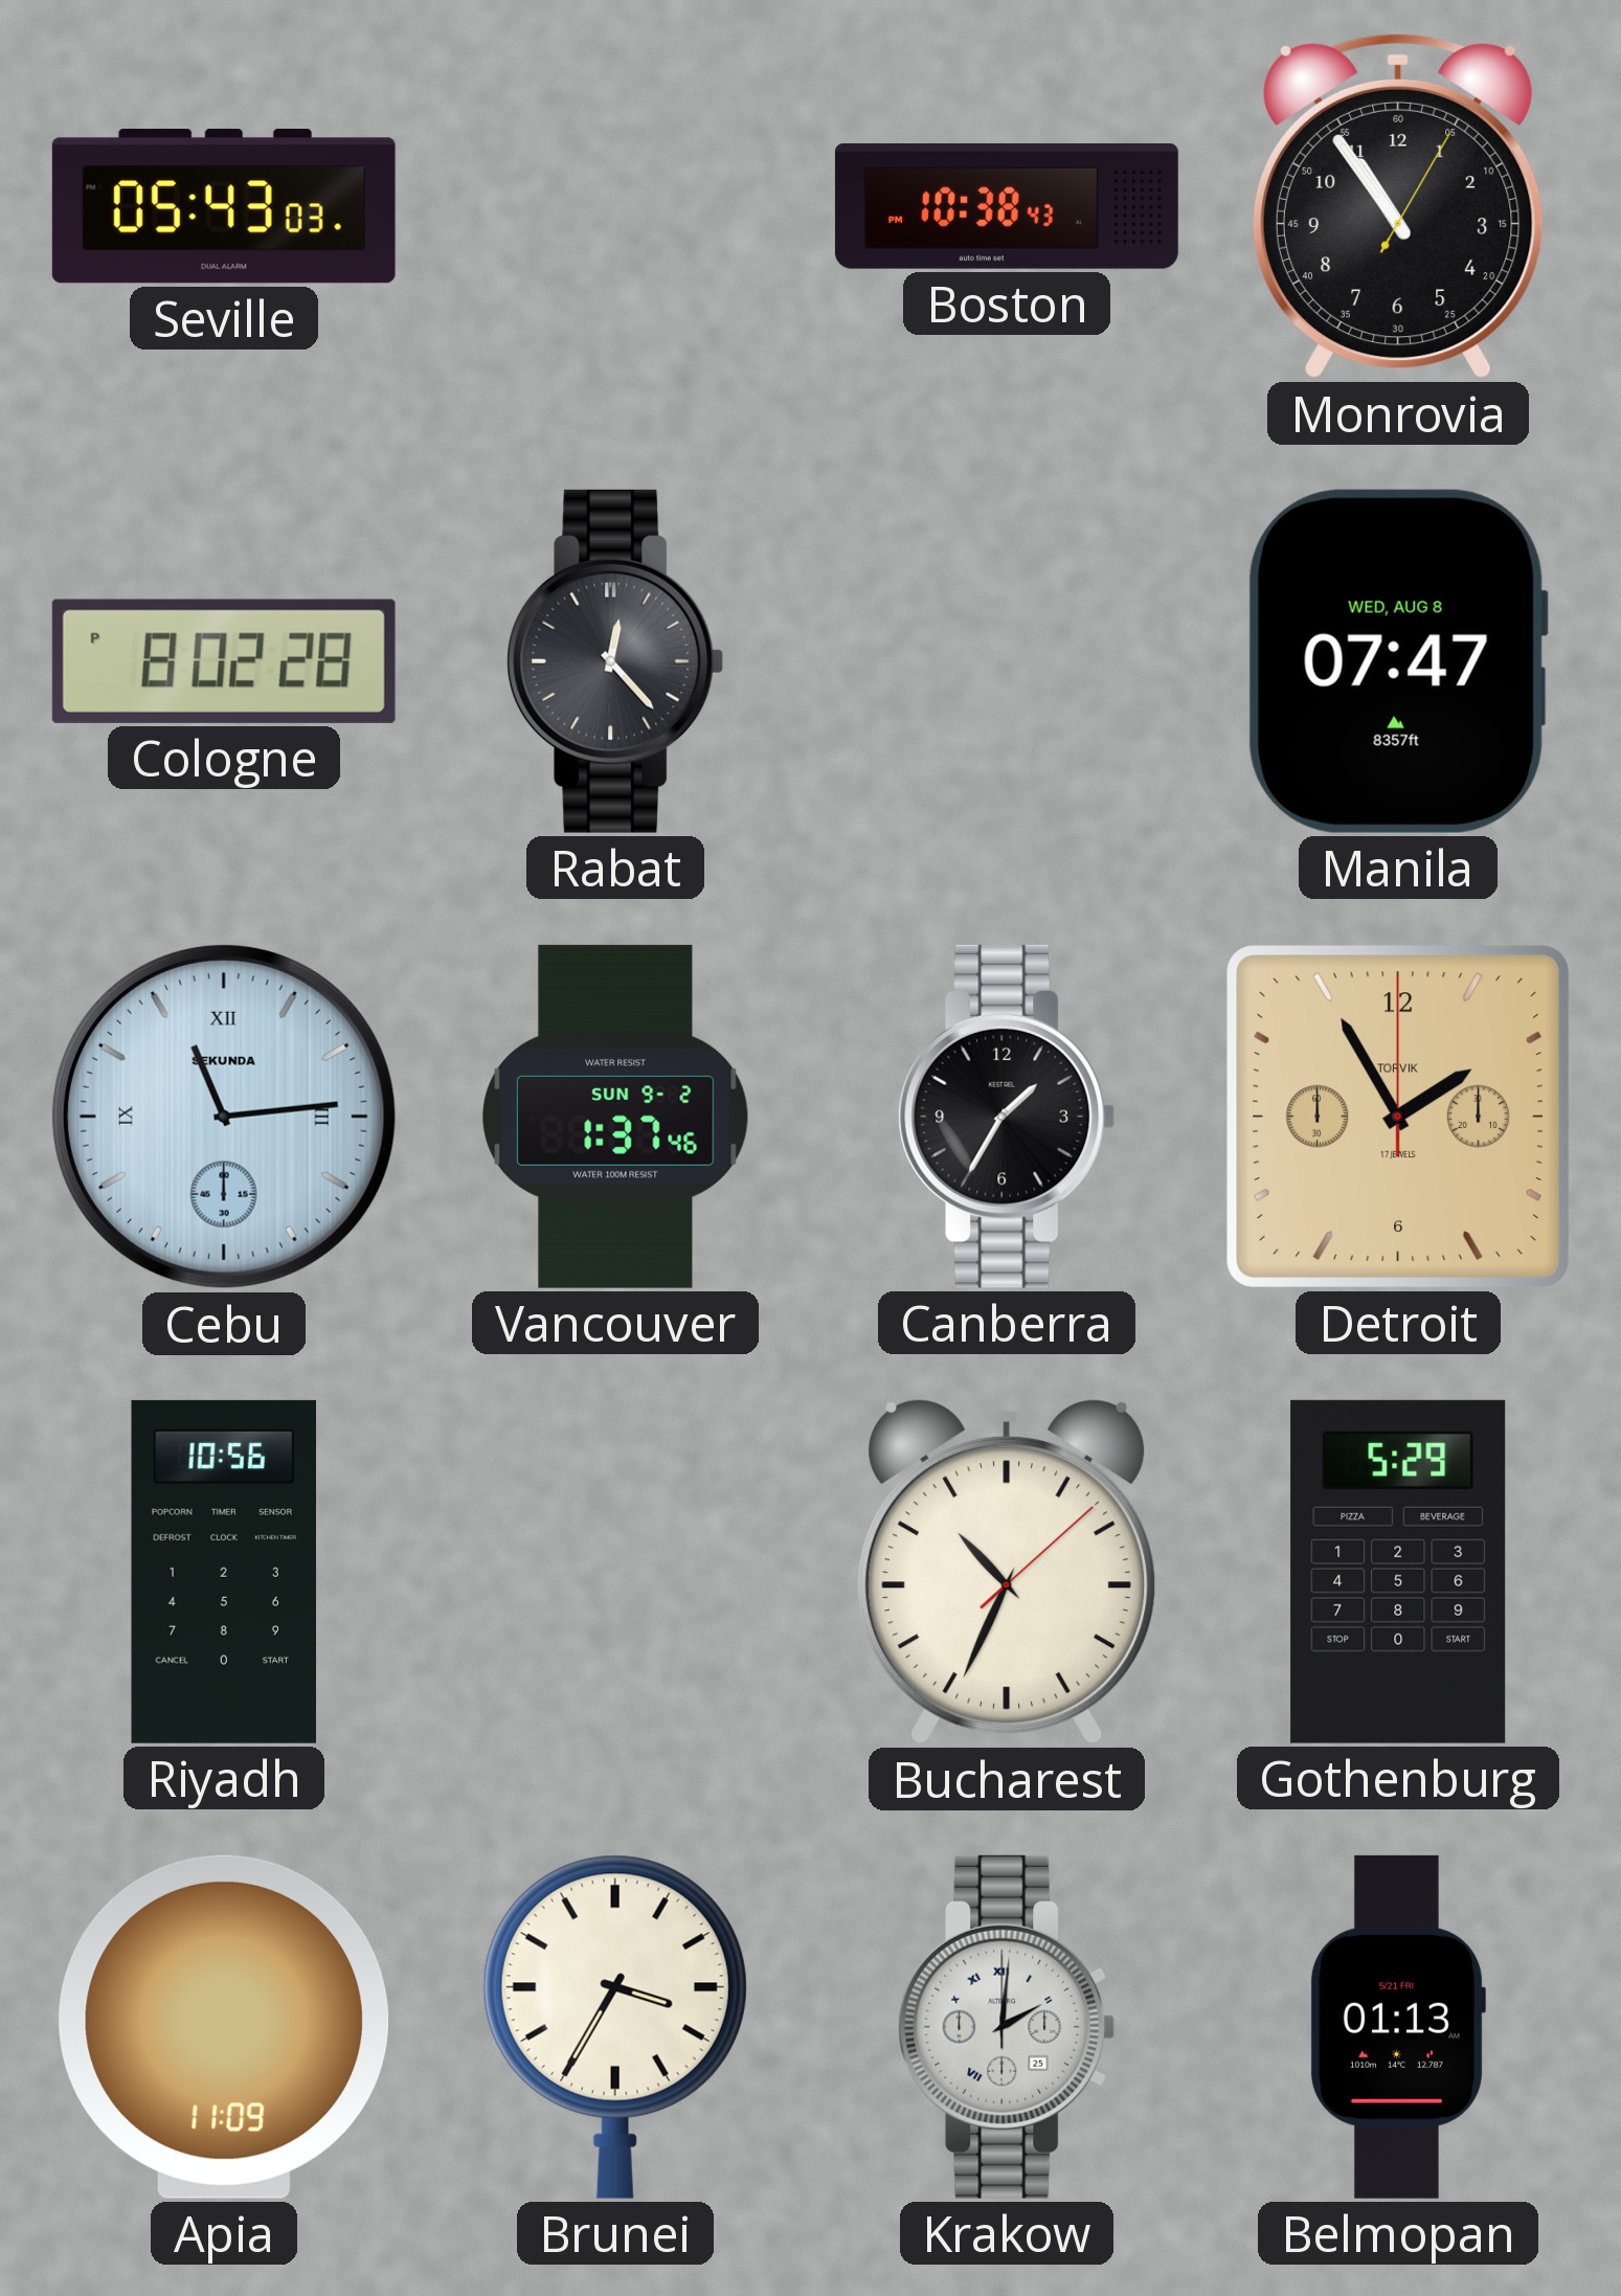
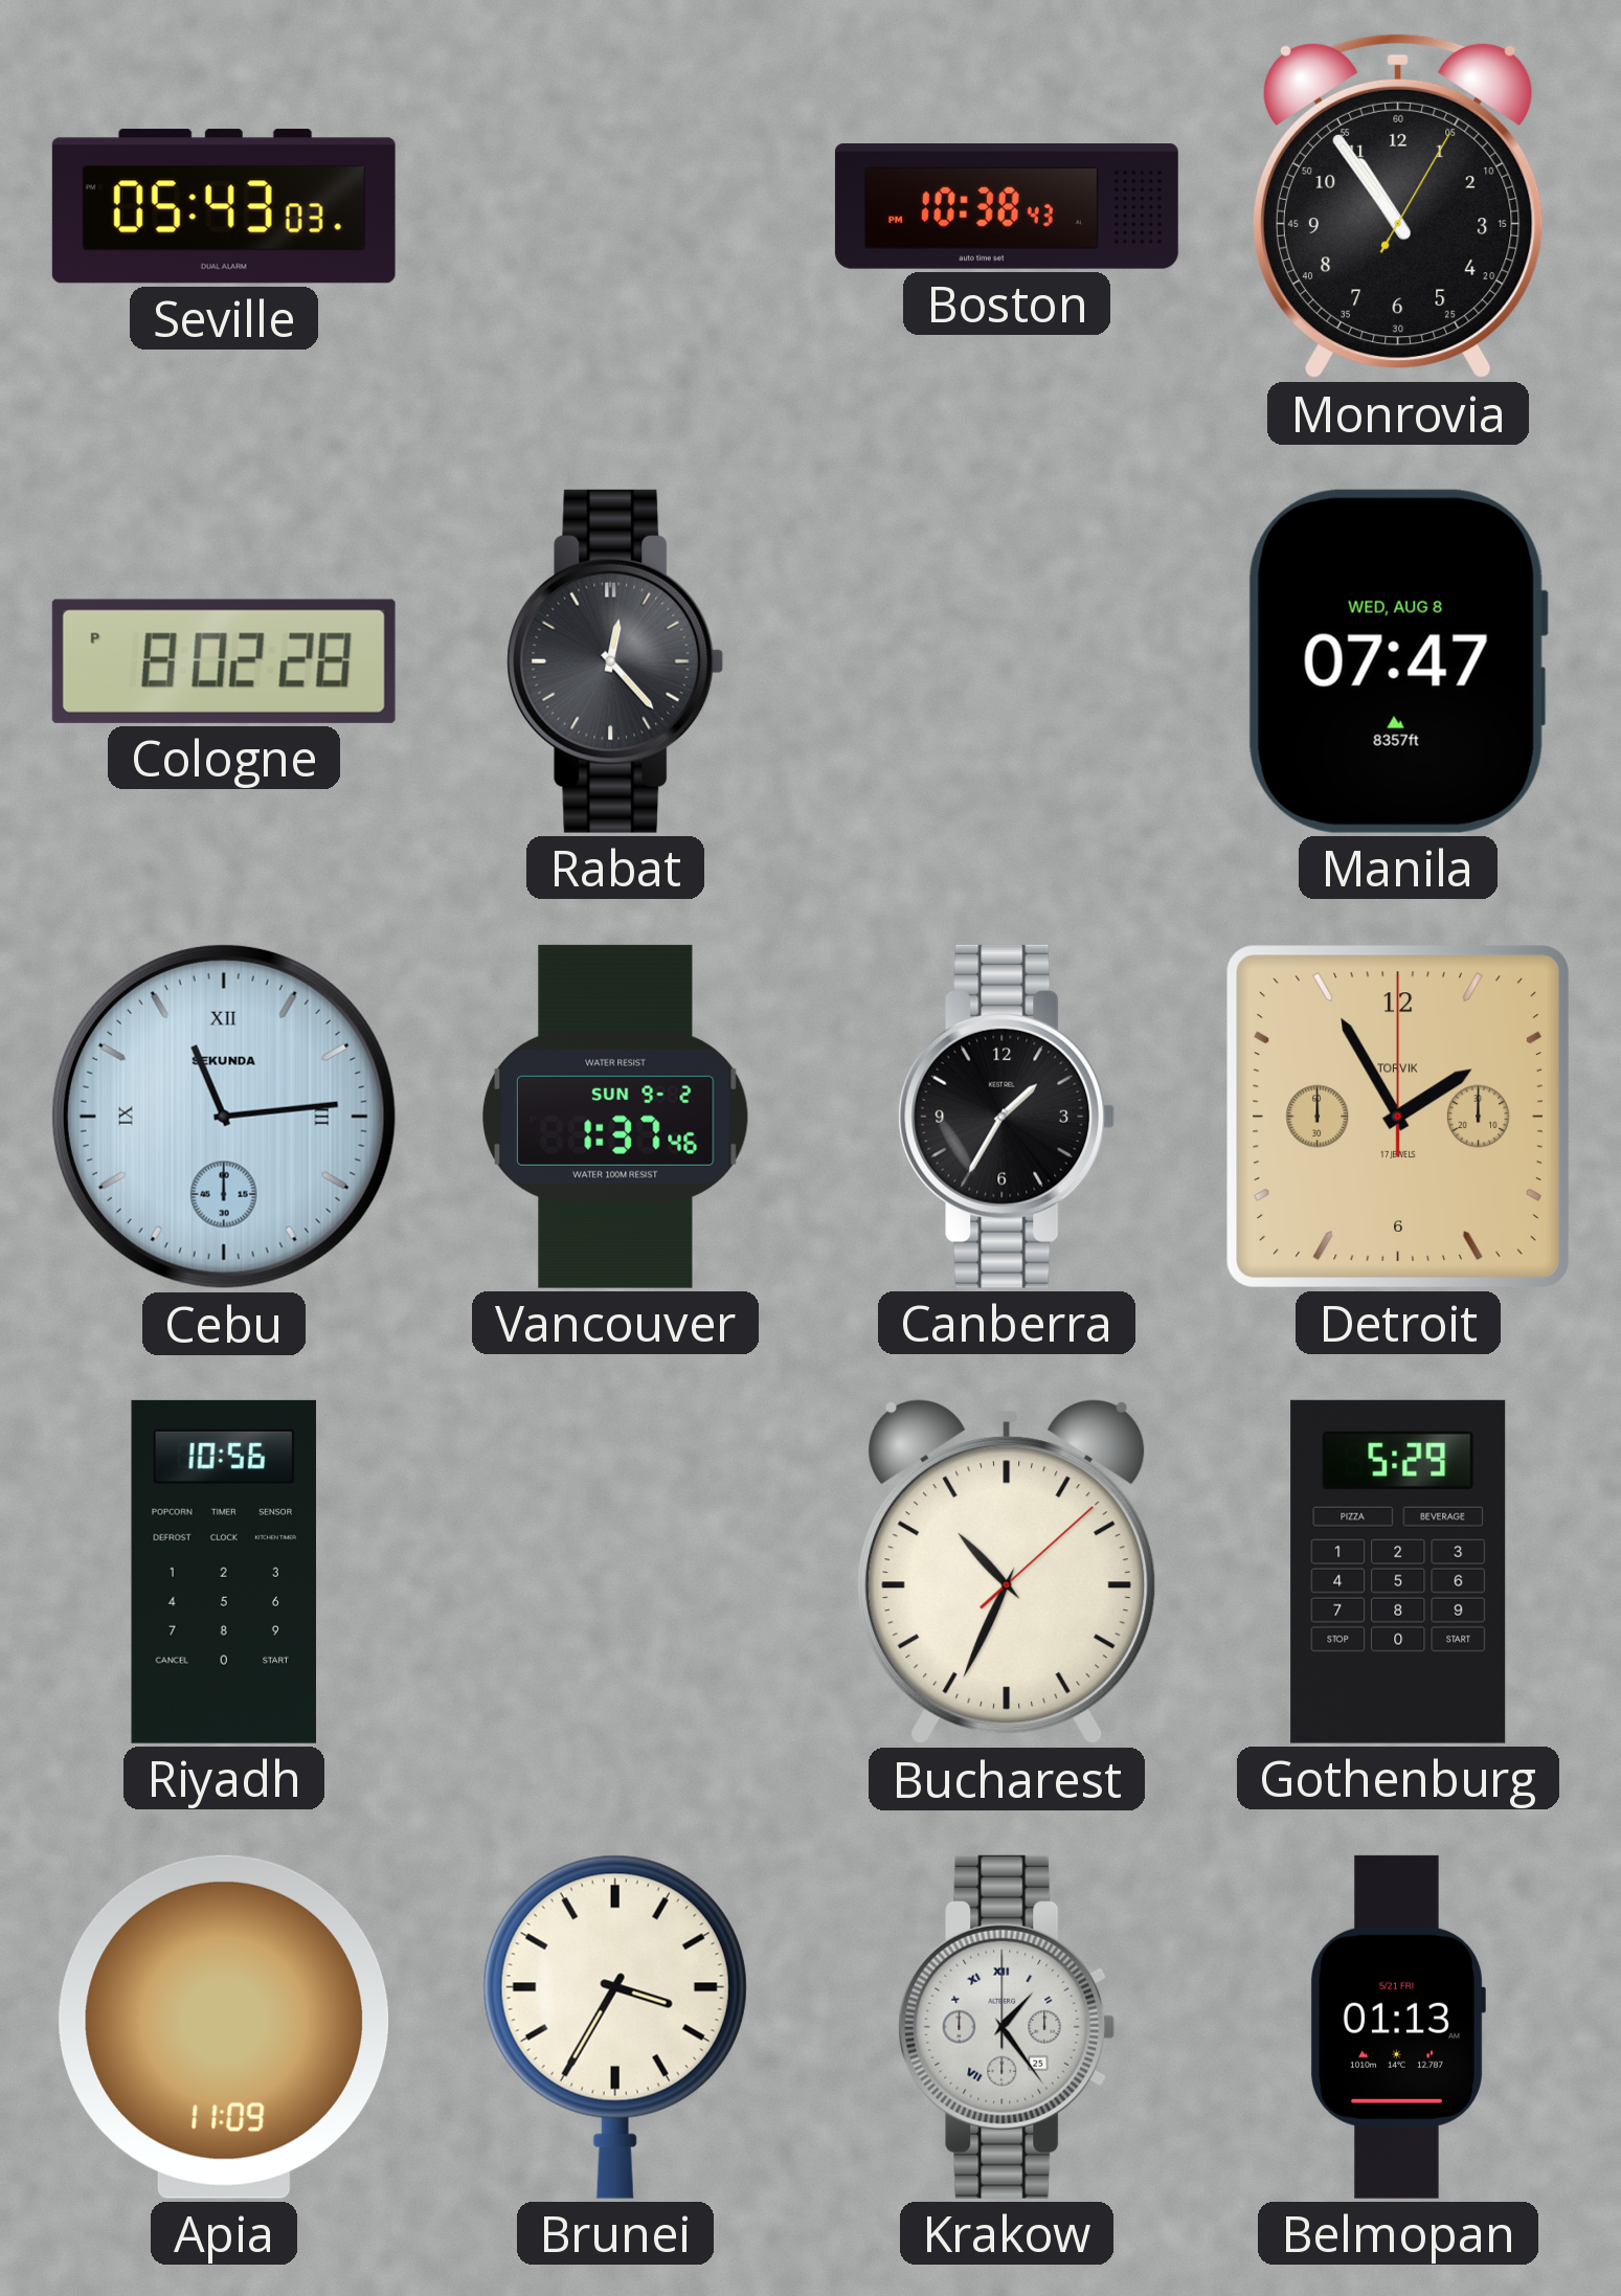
Krakow: 2:01 -> 1:24
